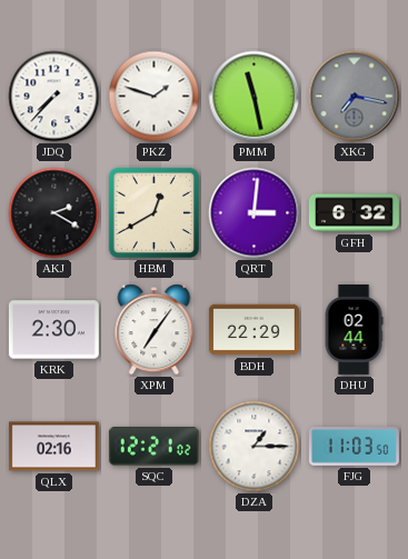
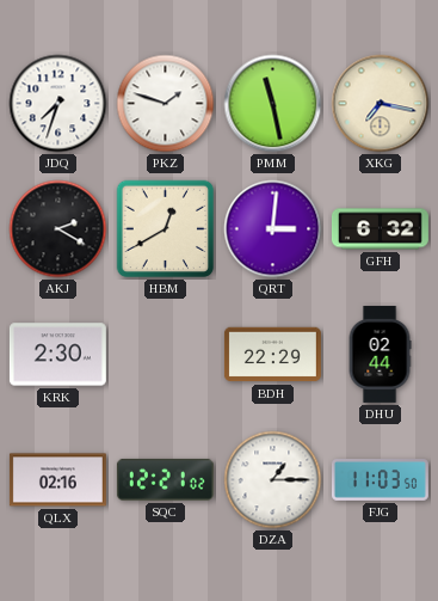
JDQ: 7:37 -> 7:33
XKG dial: grey -> cream
XPM: 7:06 -> none
